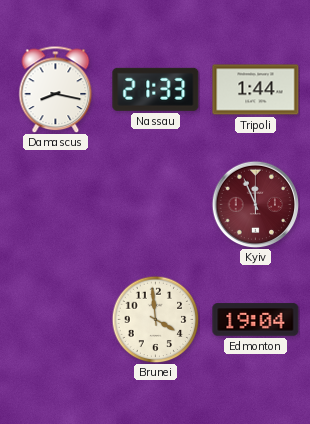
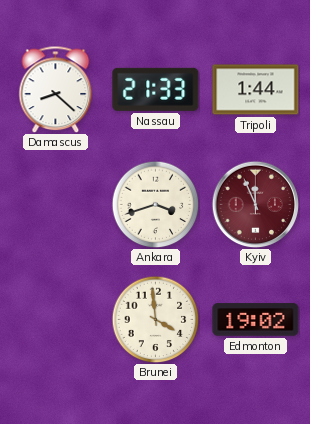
Damascus: 8:17 -> 8:22
Ankara: none -> 3:42
Edmonton: 19:04 -> 19:02
